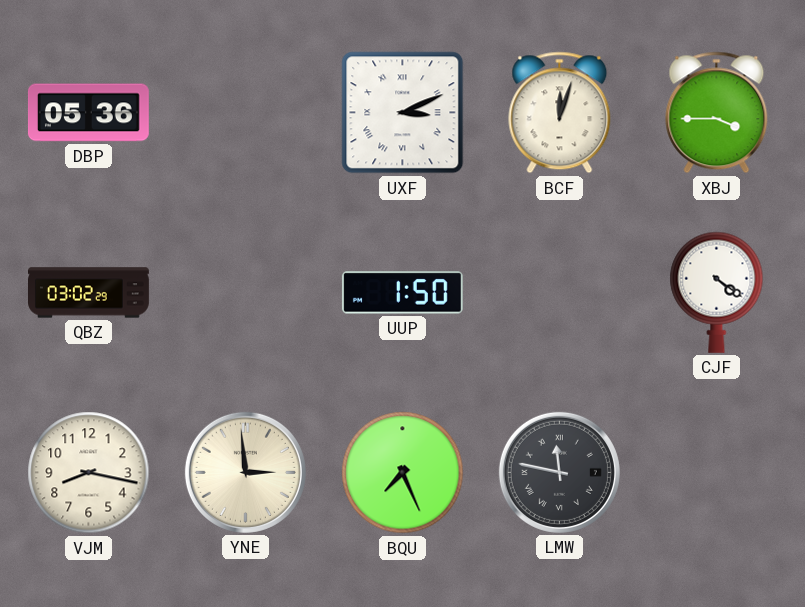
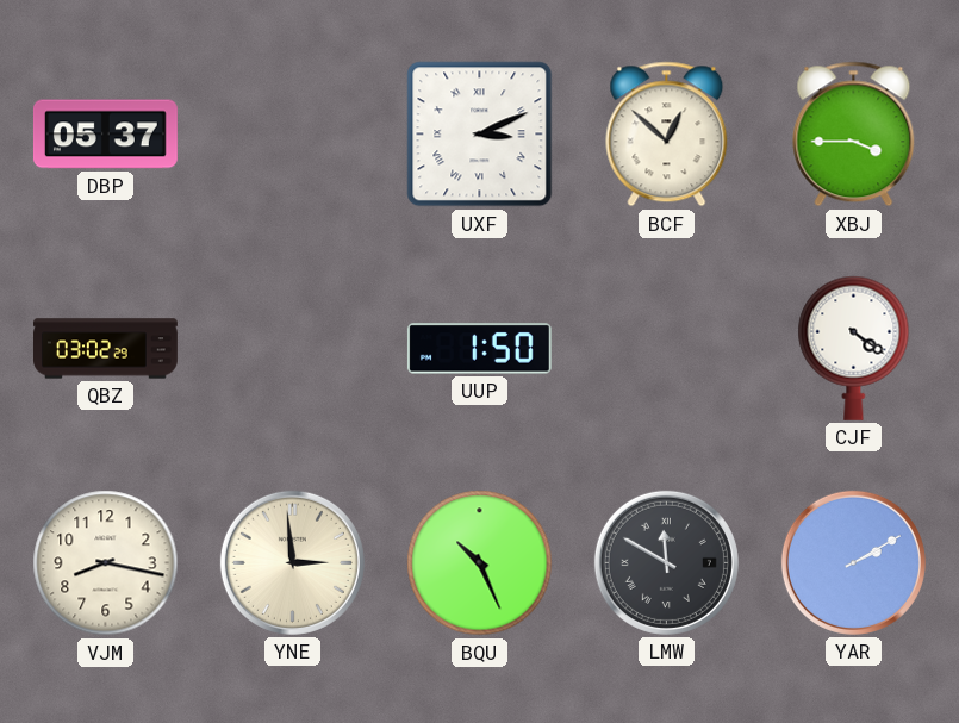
DBP: 05:36 -> 05:37
BCF: 12:03 -> 12:52
BQU: 7:26 -> 10:26
LMW: 11:47 -> 11:50
YAR: none -> 2:10
